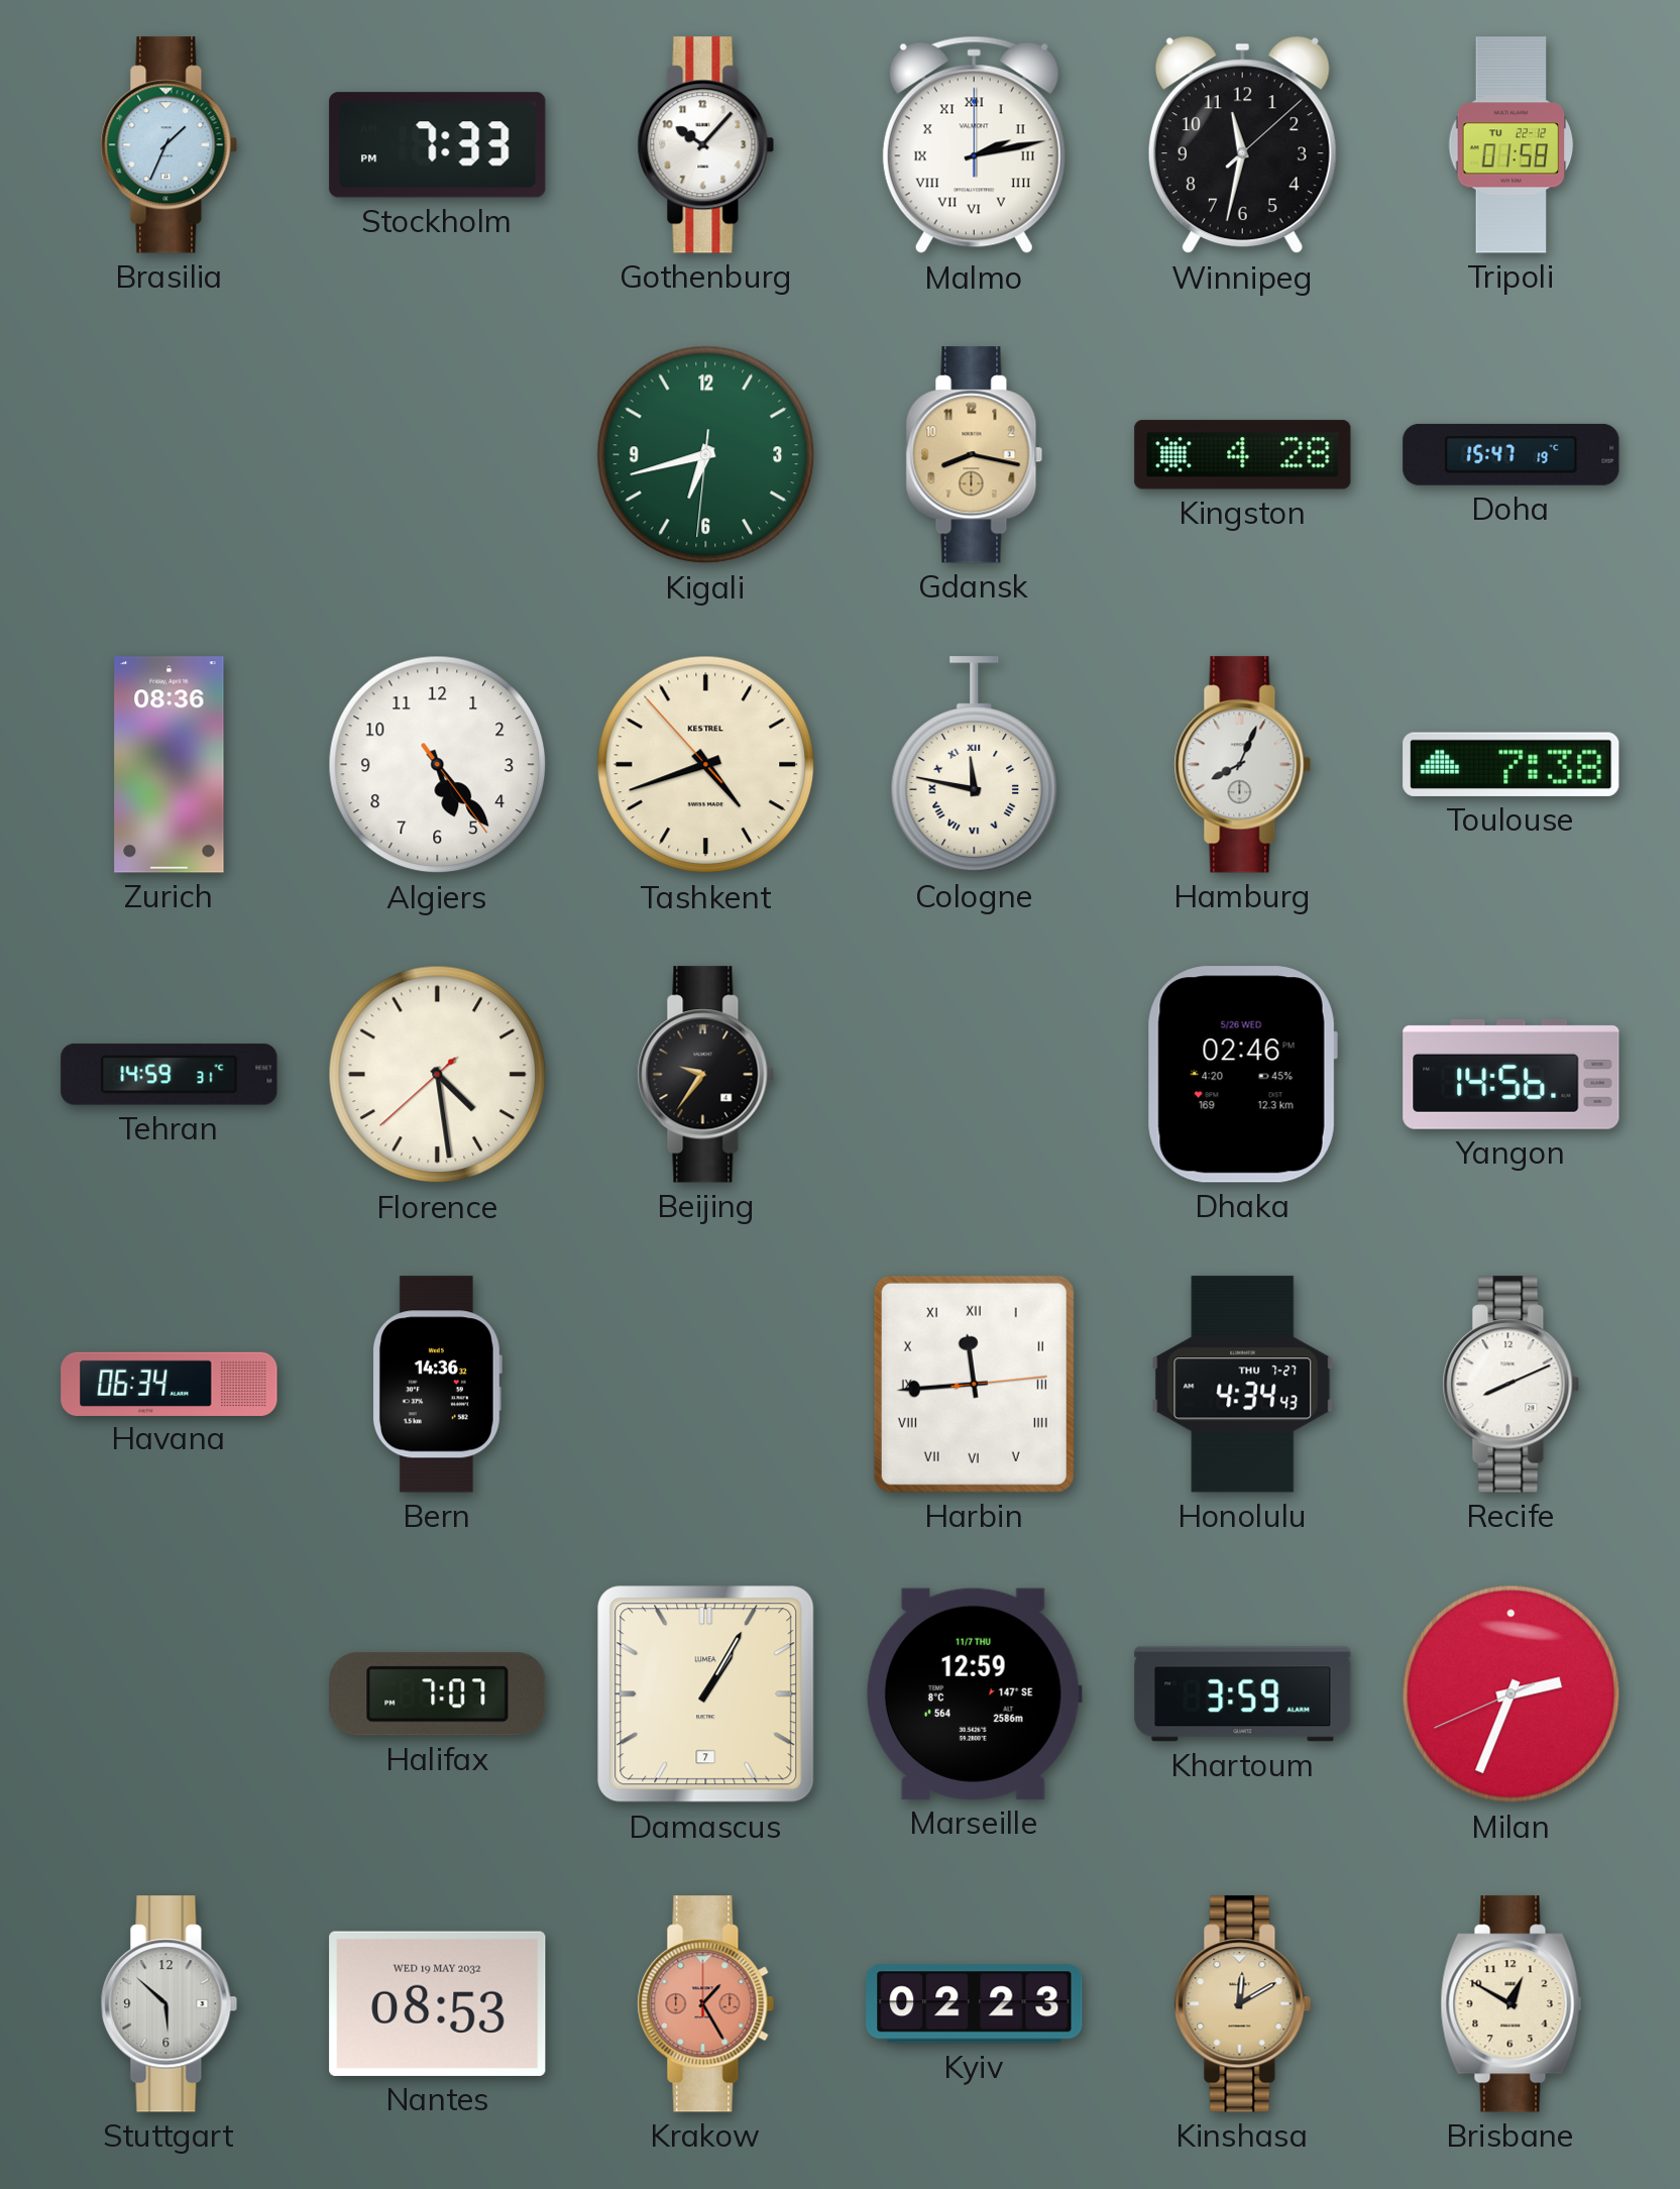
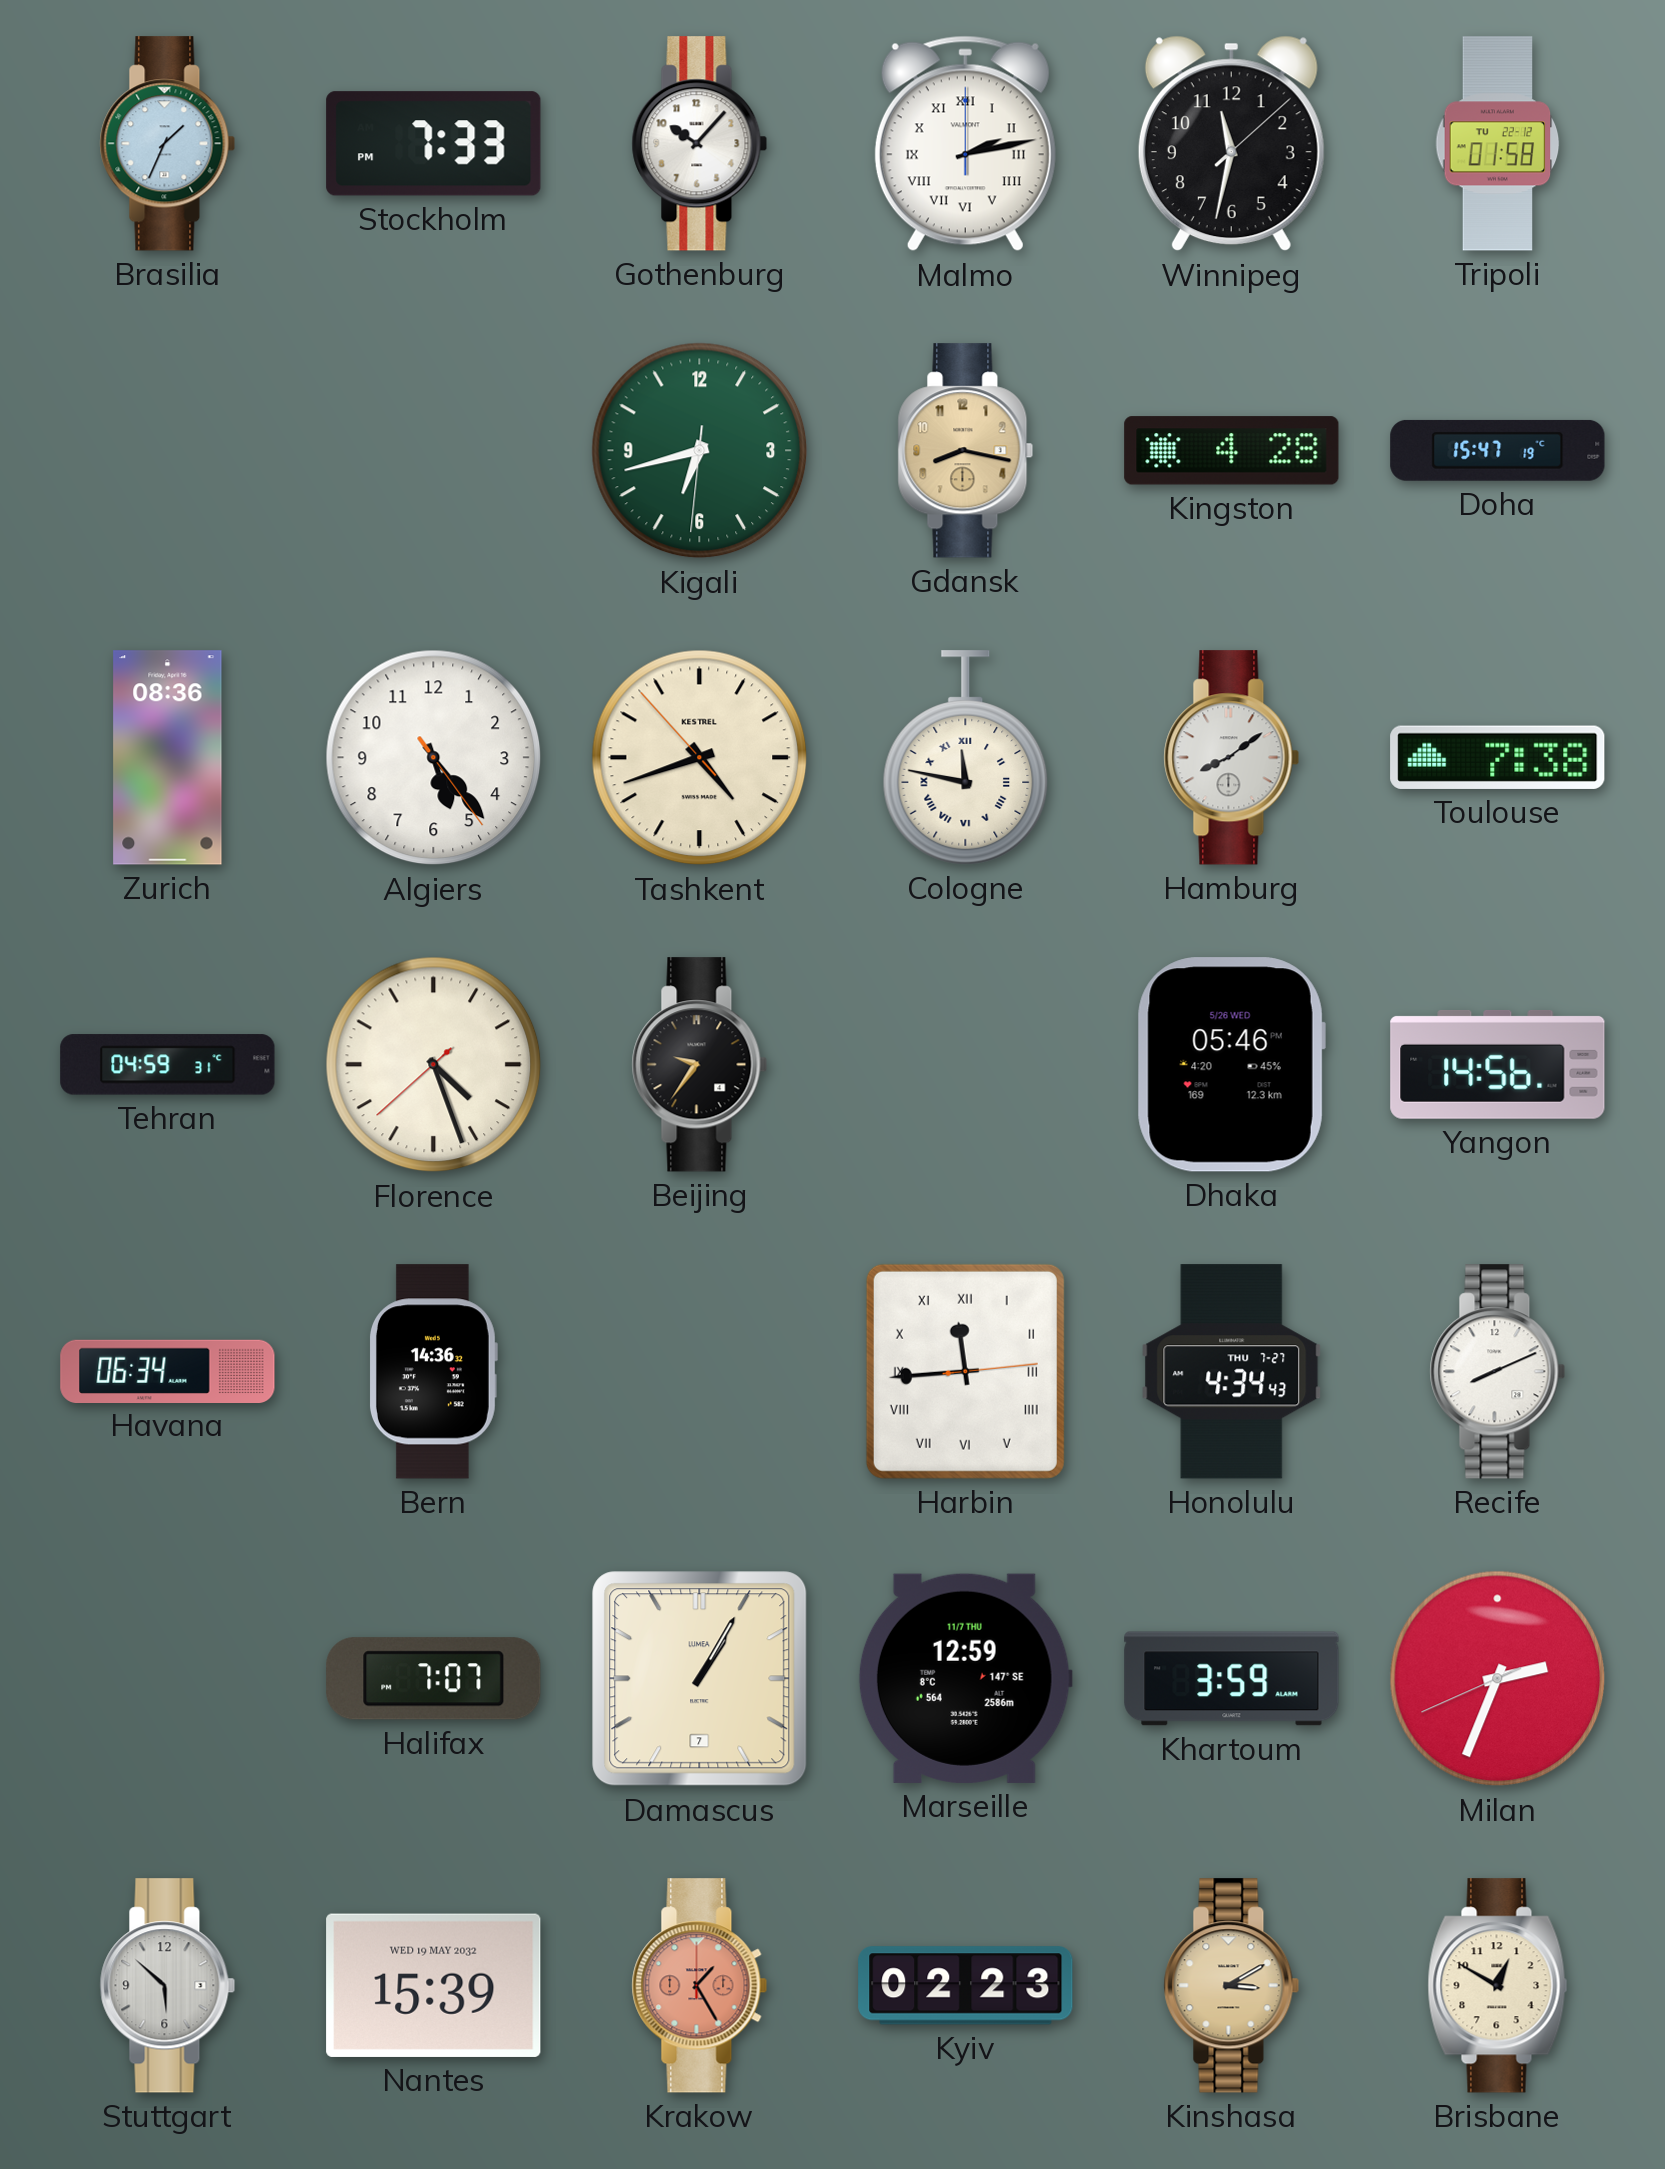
Hamburg: 8:04 -> 8:09
Tehran: 14:59 -> 04:59
Florence: 4:28 -> 4:26
Dhaka: 02:46 -> 05:46
Nantes: 08:53 -> 15:39
Kinshasa: 12:10 -> 3:10
